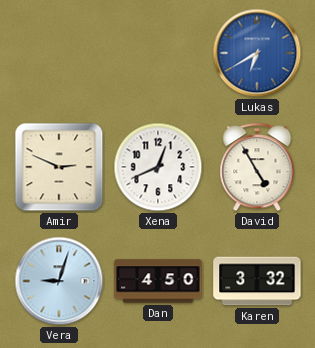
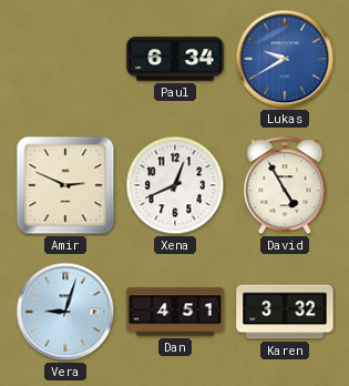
Paul: none -> 6:34
Lukas: 6:40 -> 9:40
Dan: 4:50 -> 4:51
